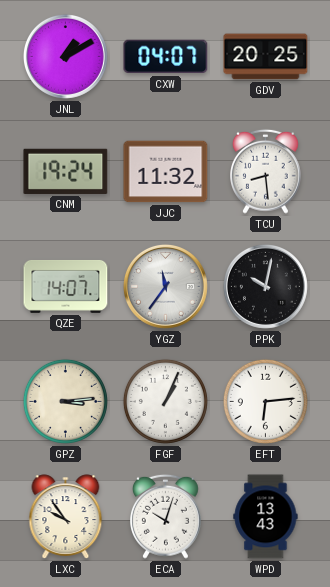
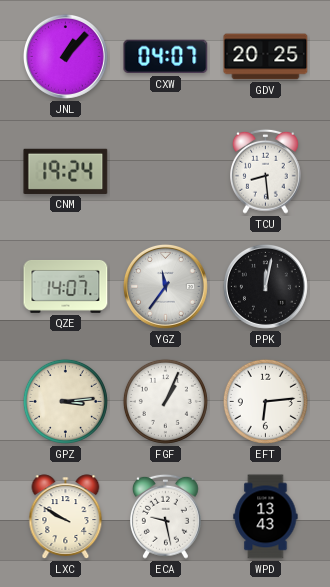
JNL: 1:10 -> 1:07
JJC: 11:32 -> none
PPK: 10:02 -> 12:02
LXC: 9:54 -> 9:50
ECA: 10:03 -> 9:28
